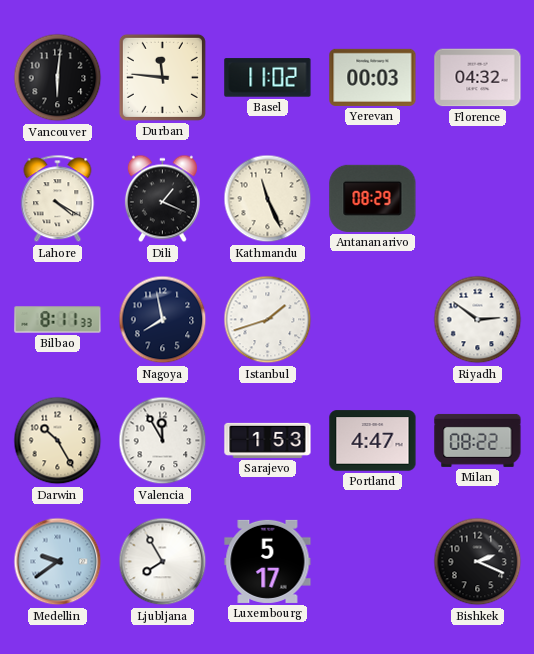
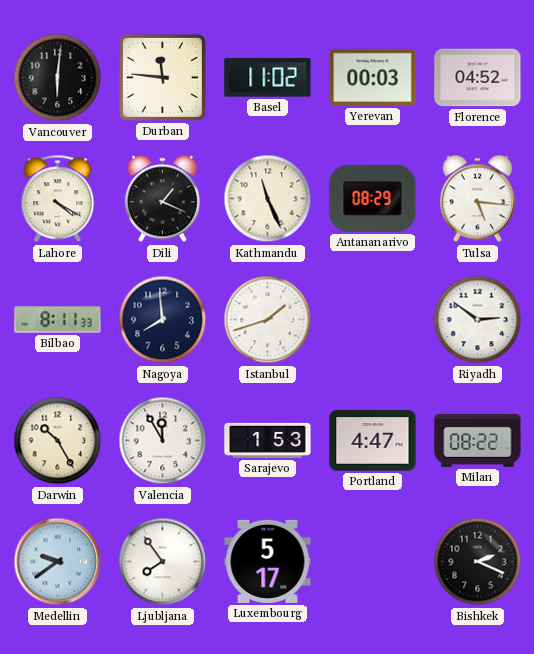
Florence: 04:32 -> 04:52
Tulsa: none -> 5:16
Nagoya: 7:58 -> 7:59
Ljubljana: 7:55 -> 7:54
